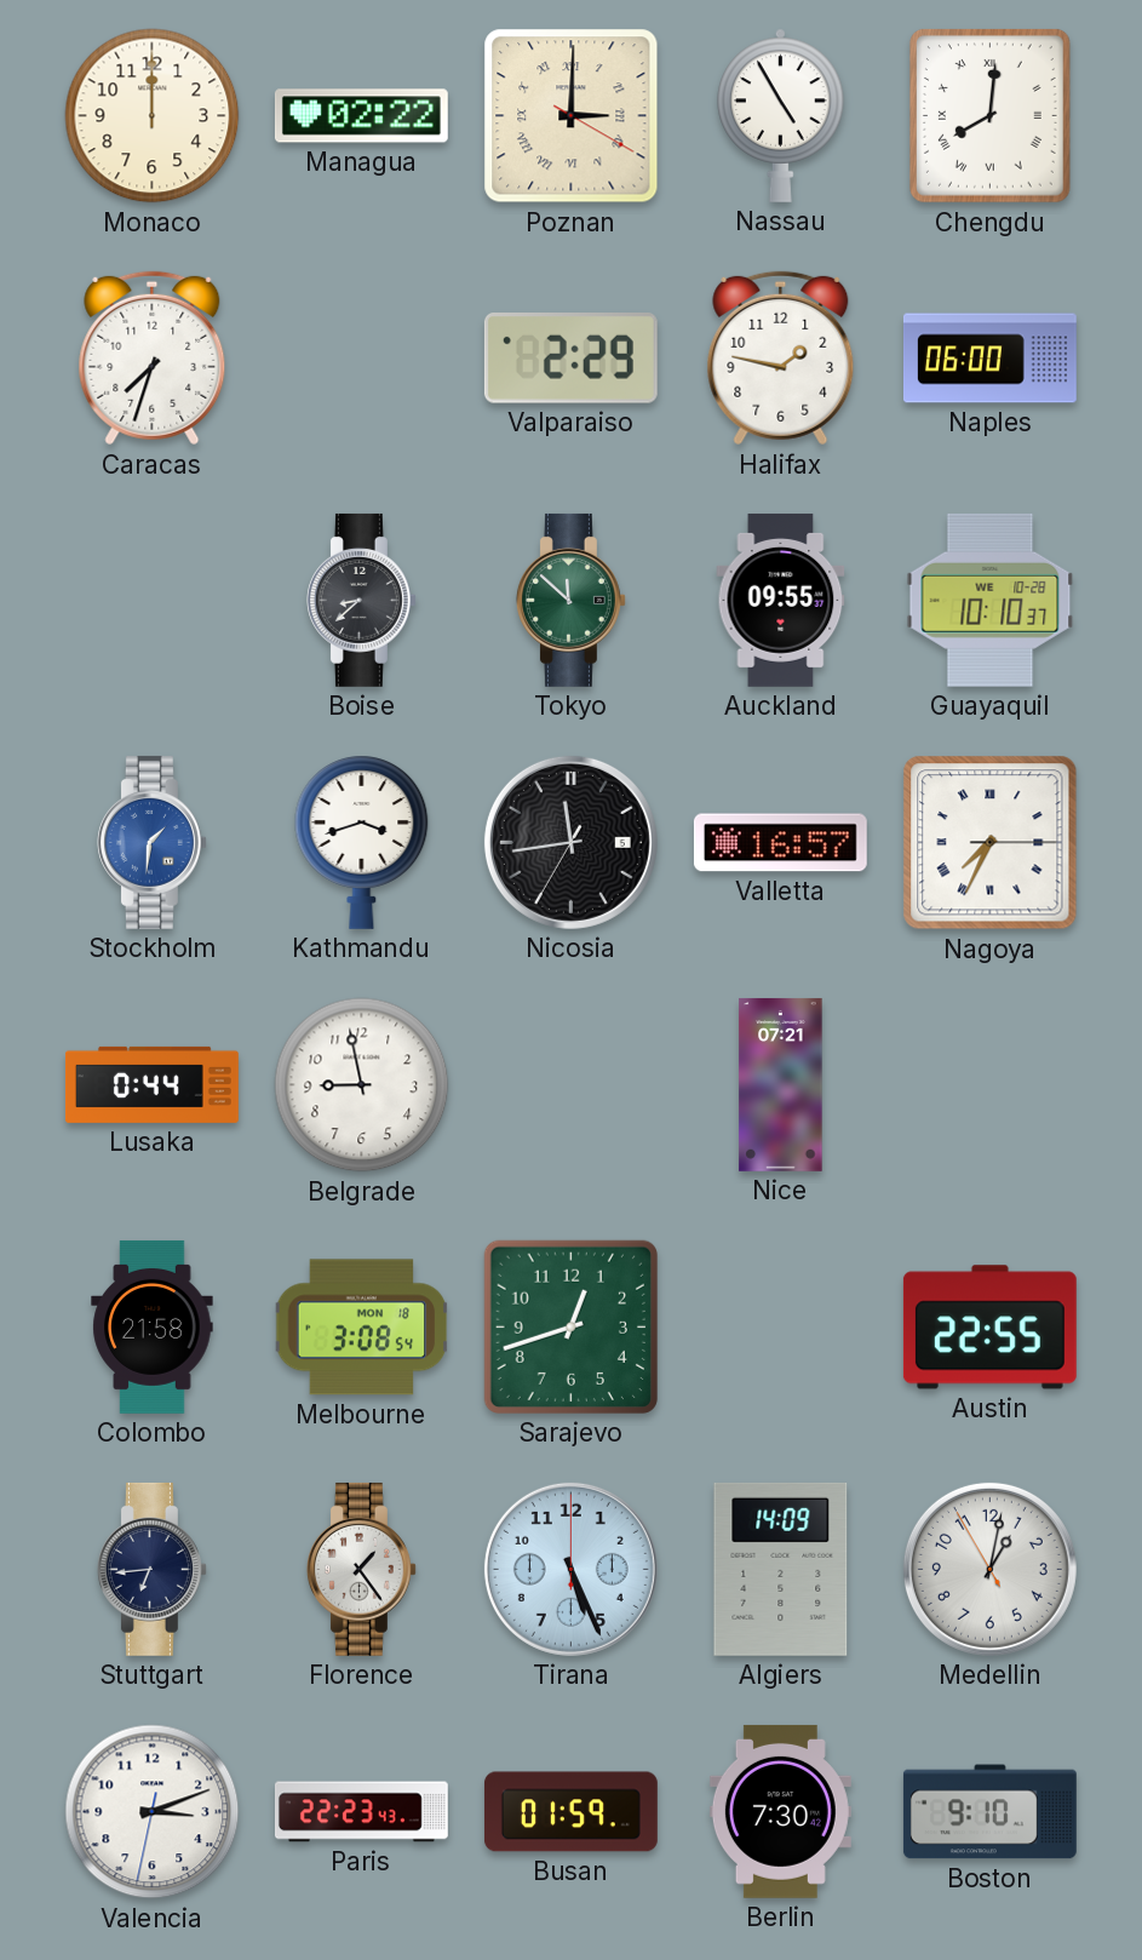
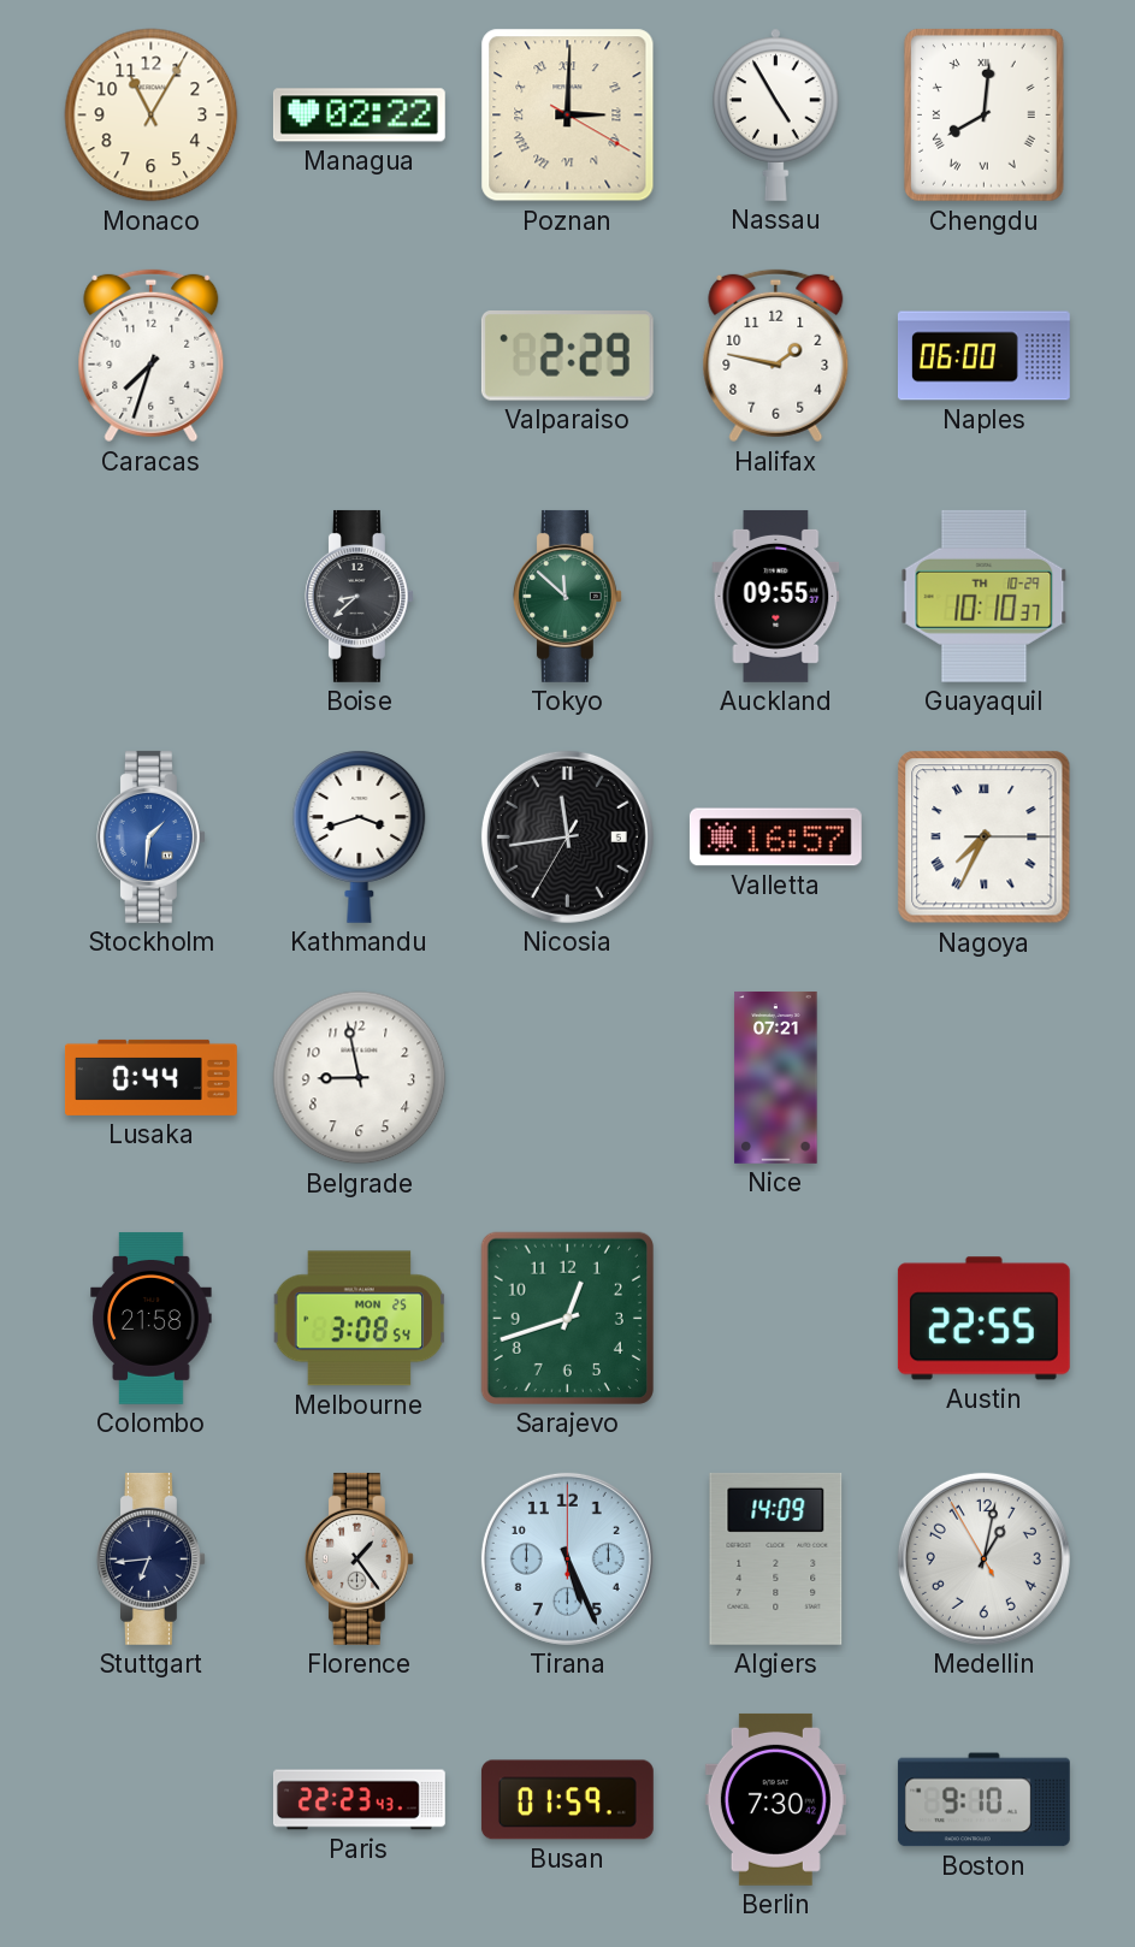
Monaco: 12:00 -> 11:05
Guayaquil date: WE 10-28 -> TH 10-29
Melbourne date: MON 18 -> MON 25
Valencia: 3:11 -> none
